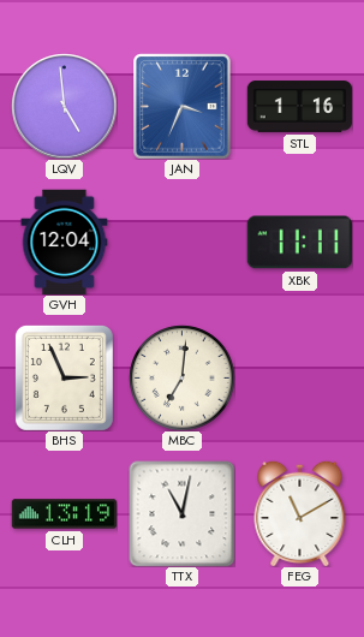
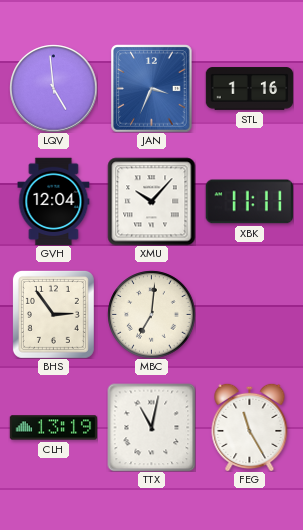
XMU: none -> 10:07
BHS: 2:56 -> 2:54
FEG: 11:10 -> 11:25
